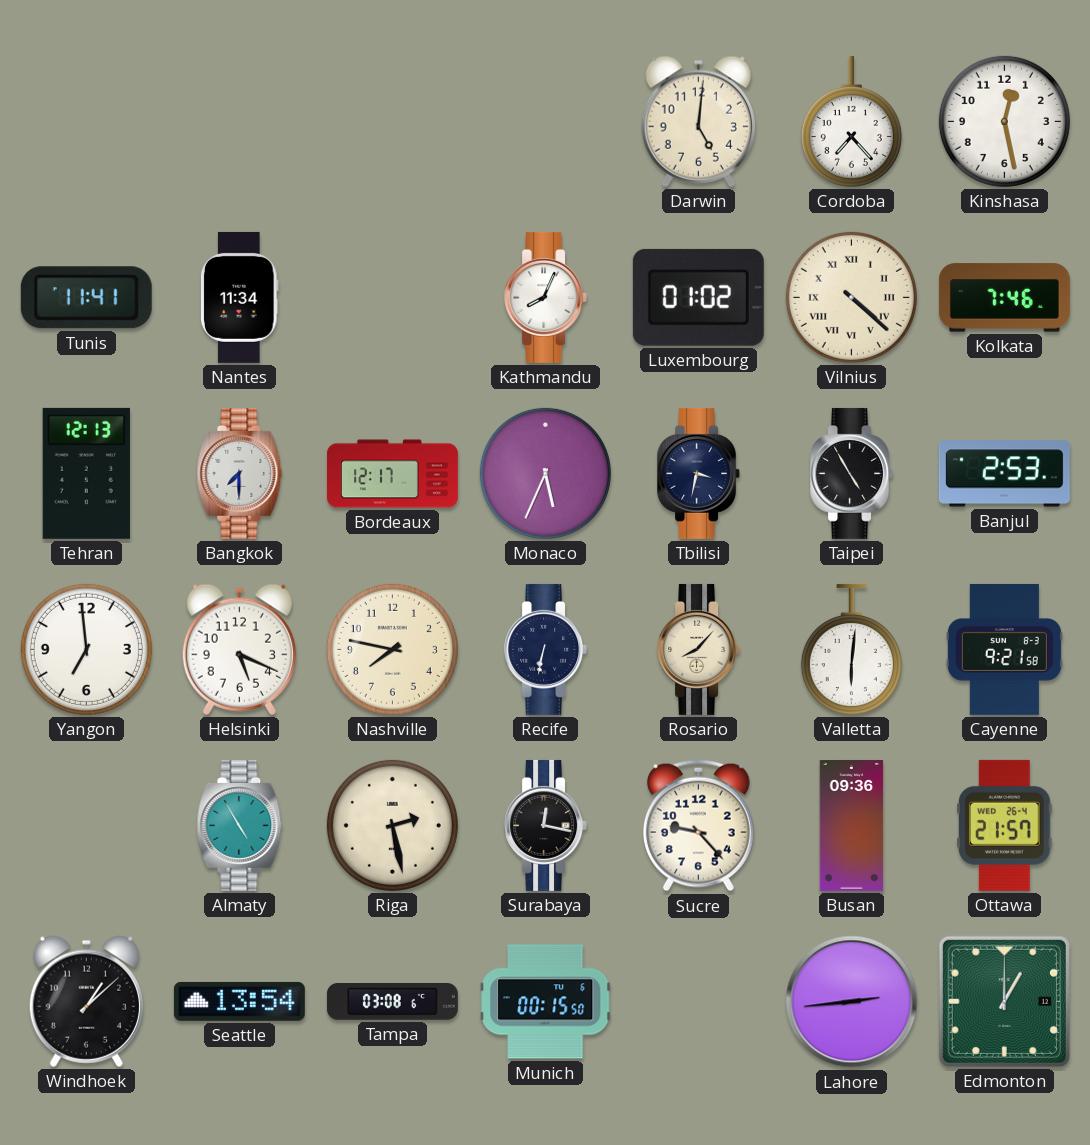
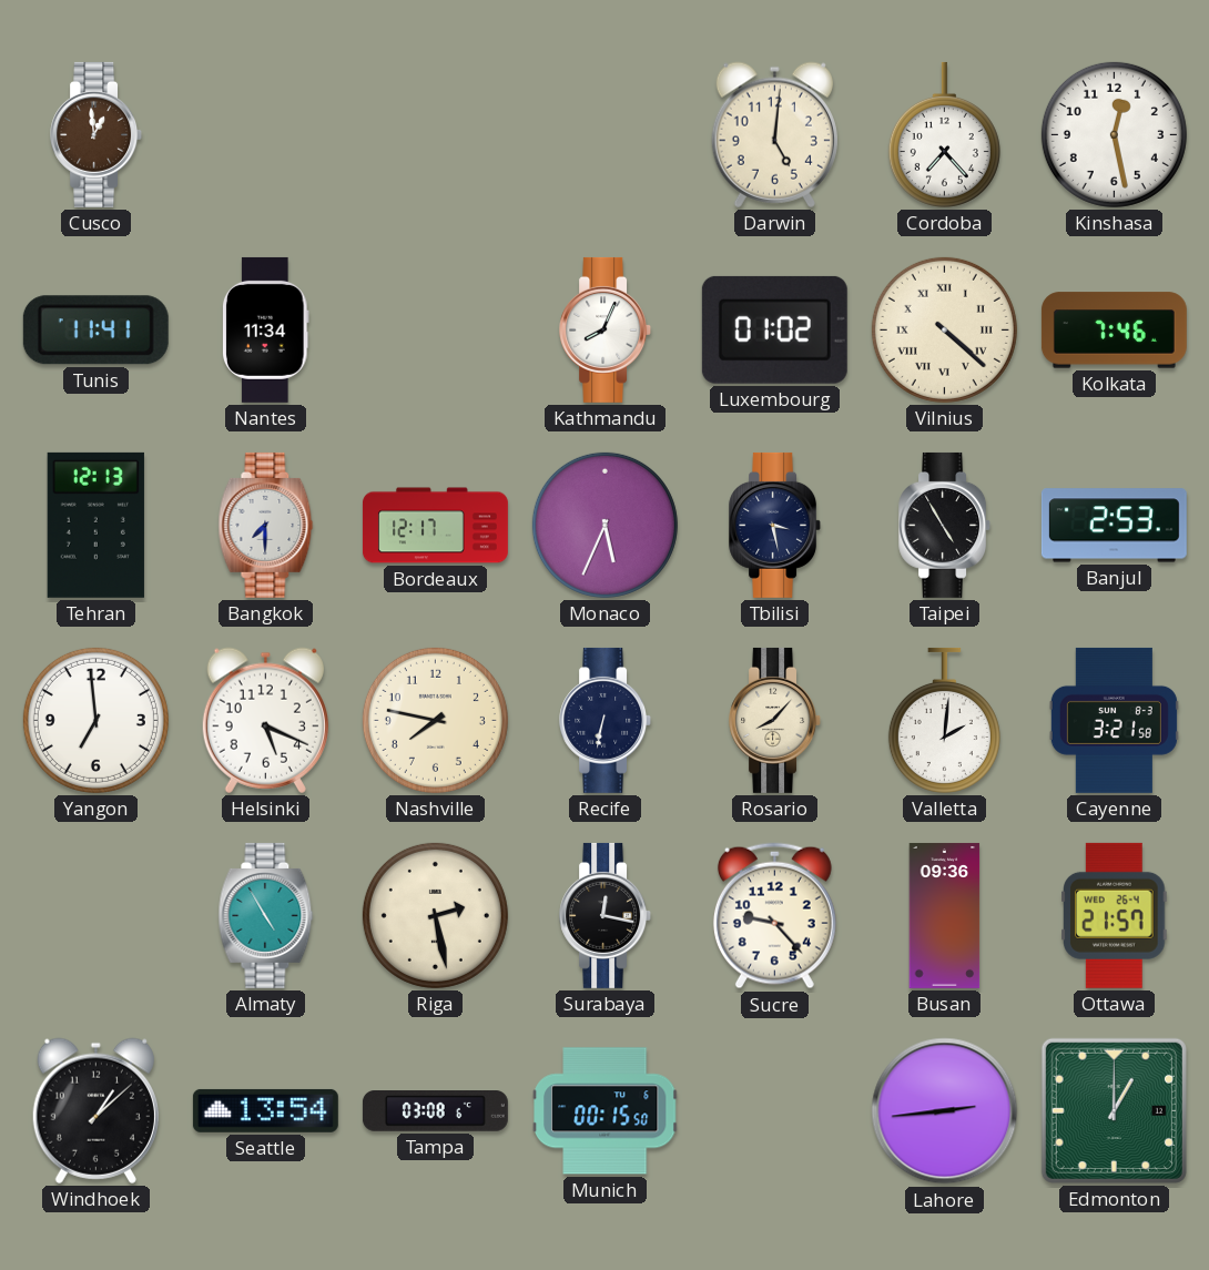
Cusco: none -> 12:59
Tbilisi: 3:32 -> 3:28
Valletta: 6:01 -> 2:01
Cayenne: 9:21 -> 3:21
